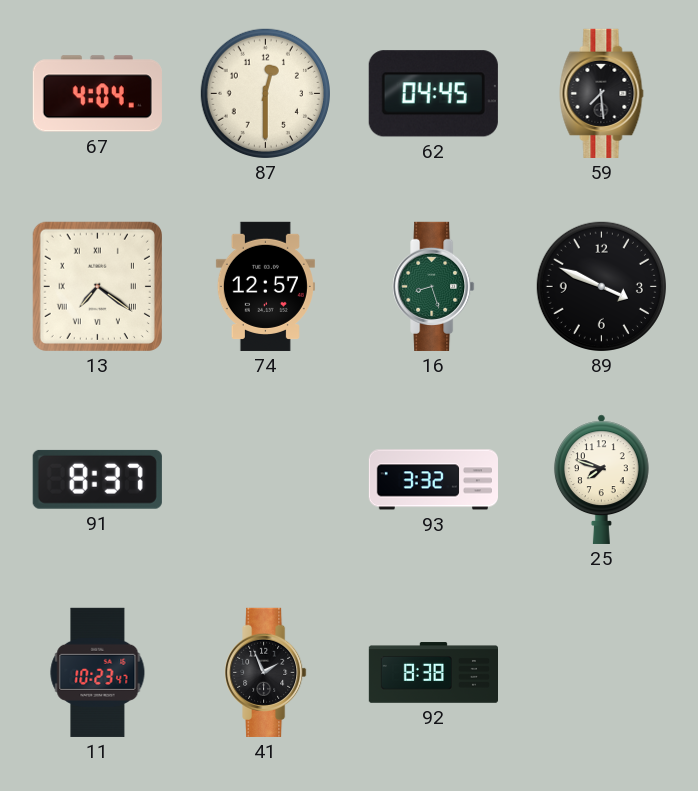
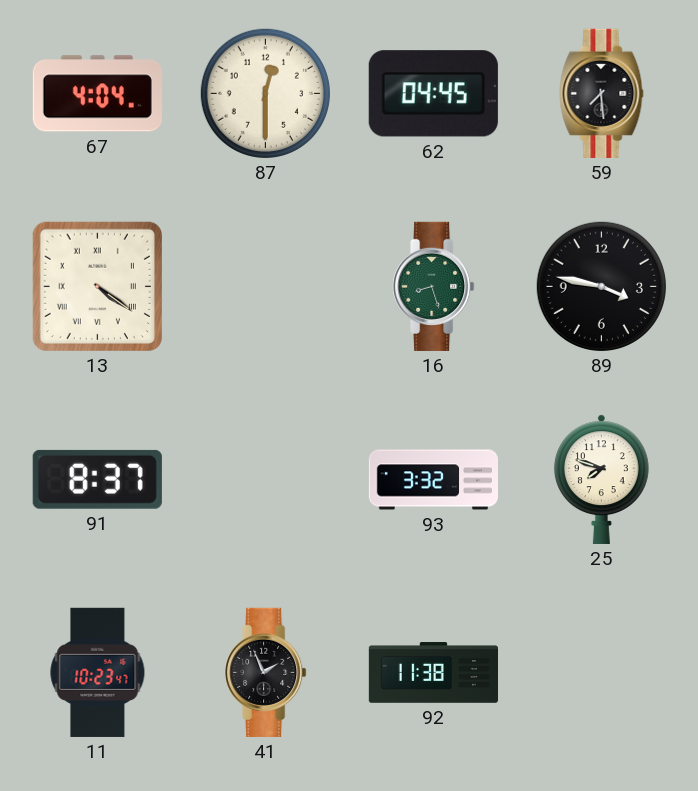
13: 7:21 -> 4:21
74: 12:57 -> none
89: 3:49 -> 3:47
92: 8:38 -> 11:38
